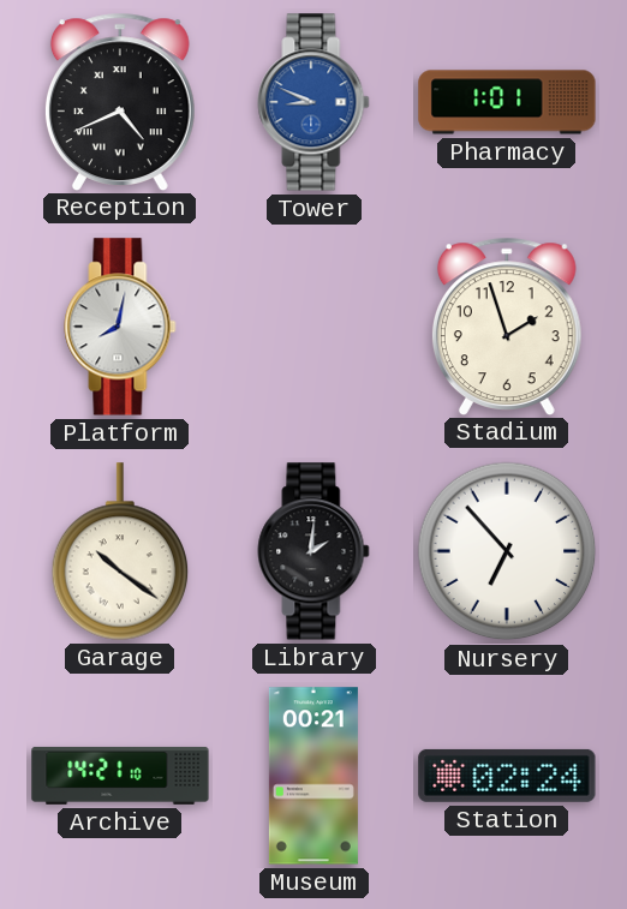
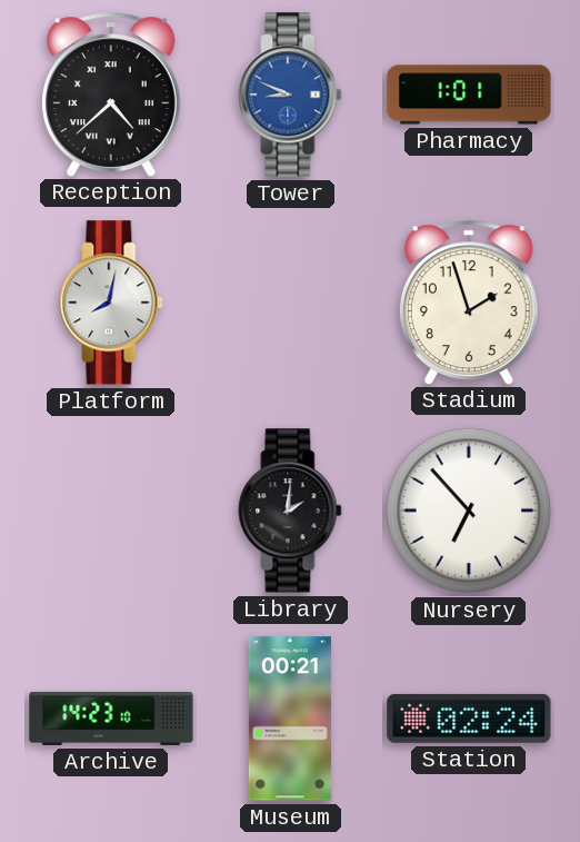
Reception: 4:41 -> 4:38
Garage: 10:21 -> none
Archive: 14:21 -> 14:23
